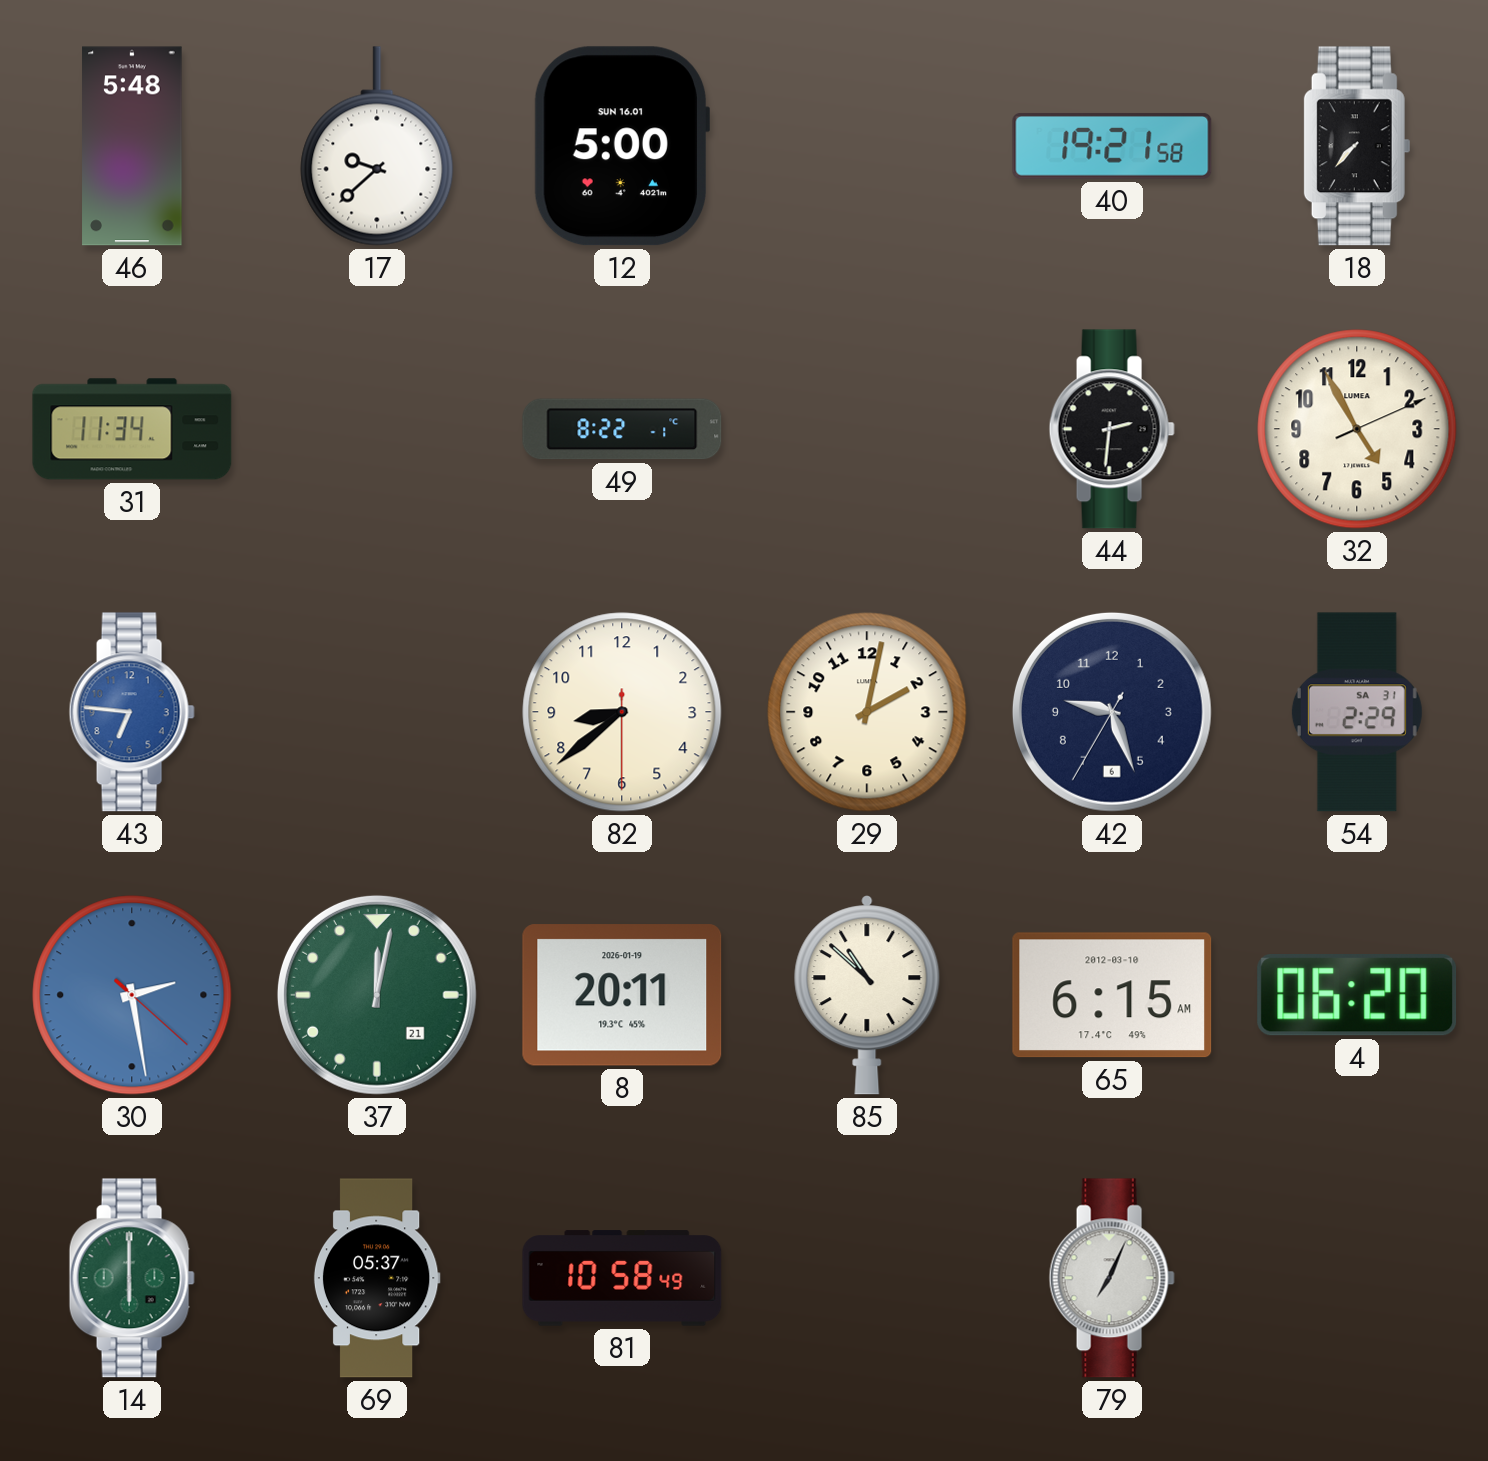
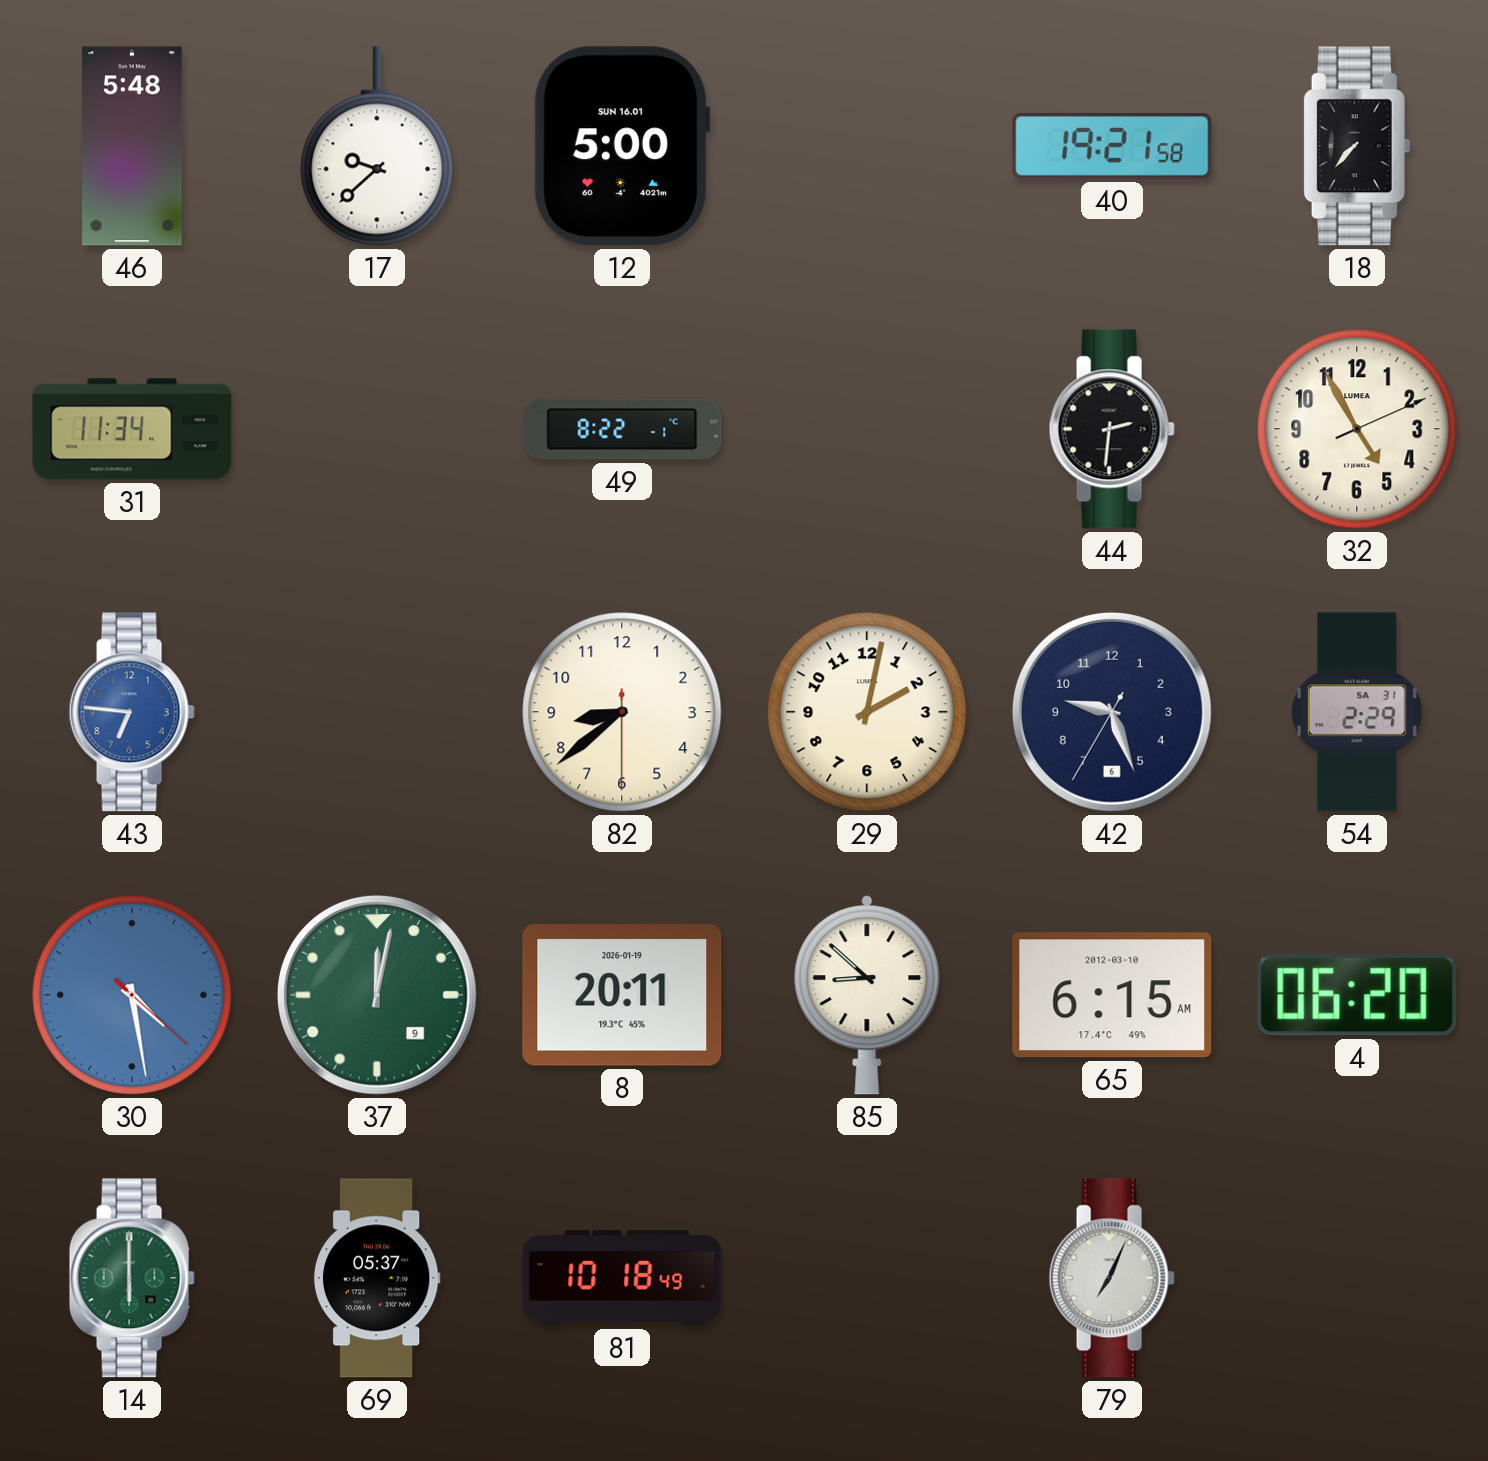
30: 2:28 -> 4:28
37 date: 21 -> 9
85: 10:52 -> 8:52
81: 10:58 -> 10:18
